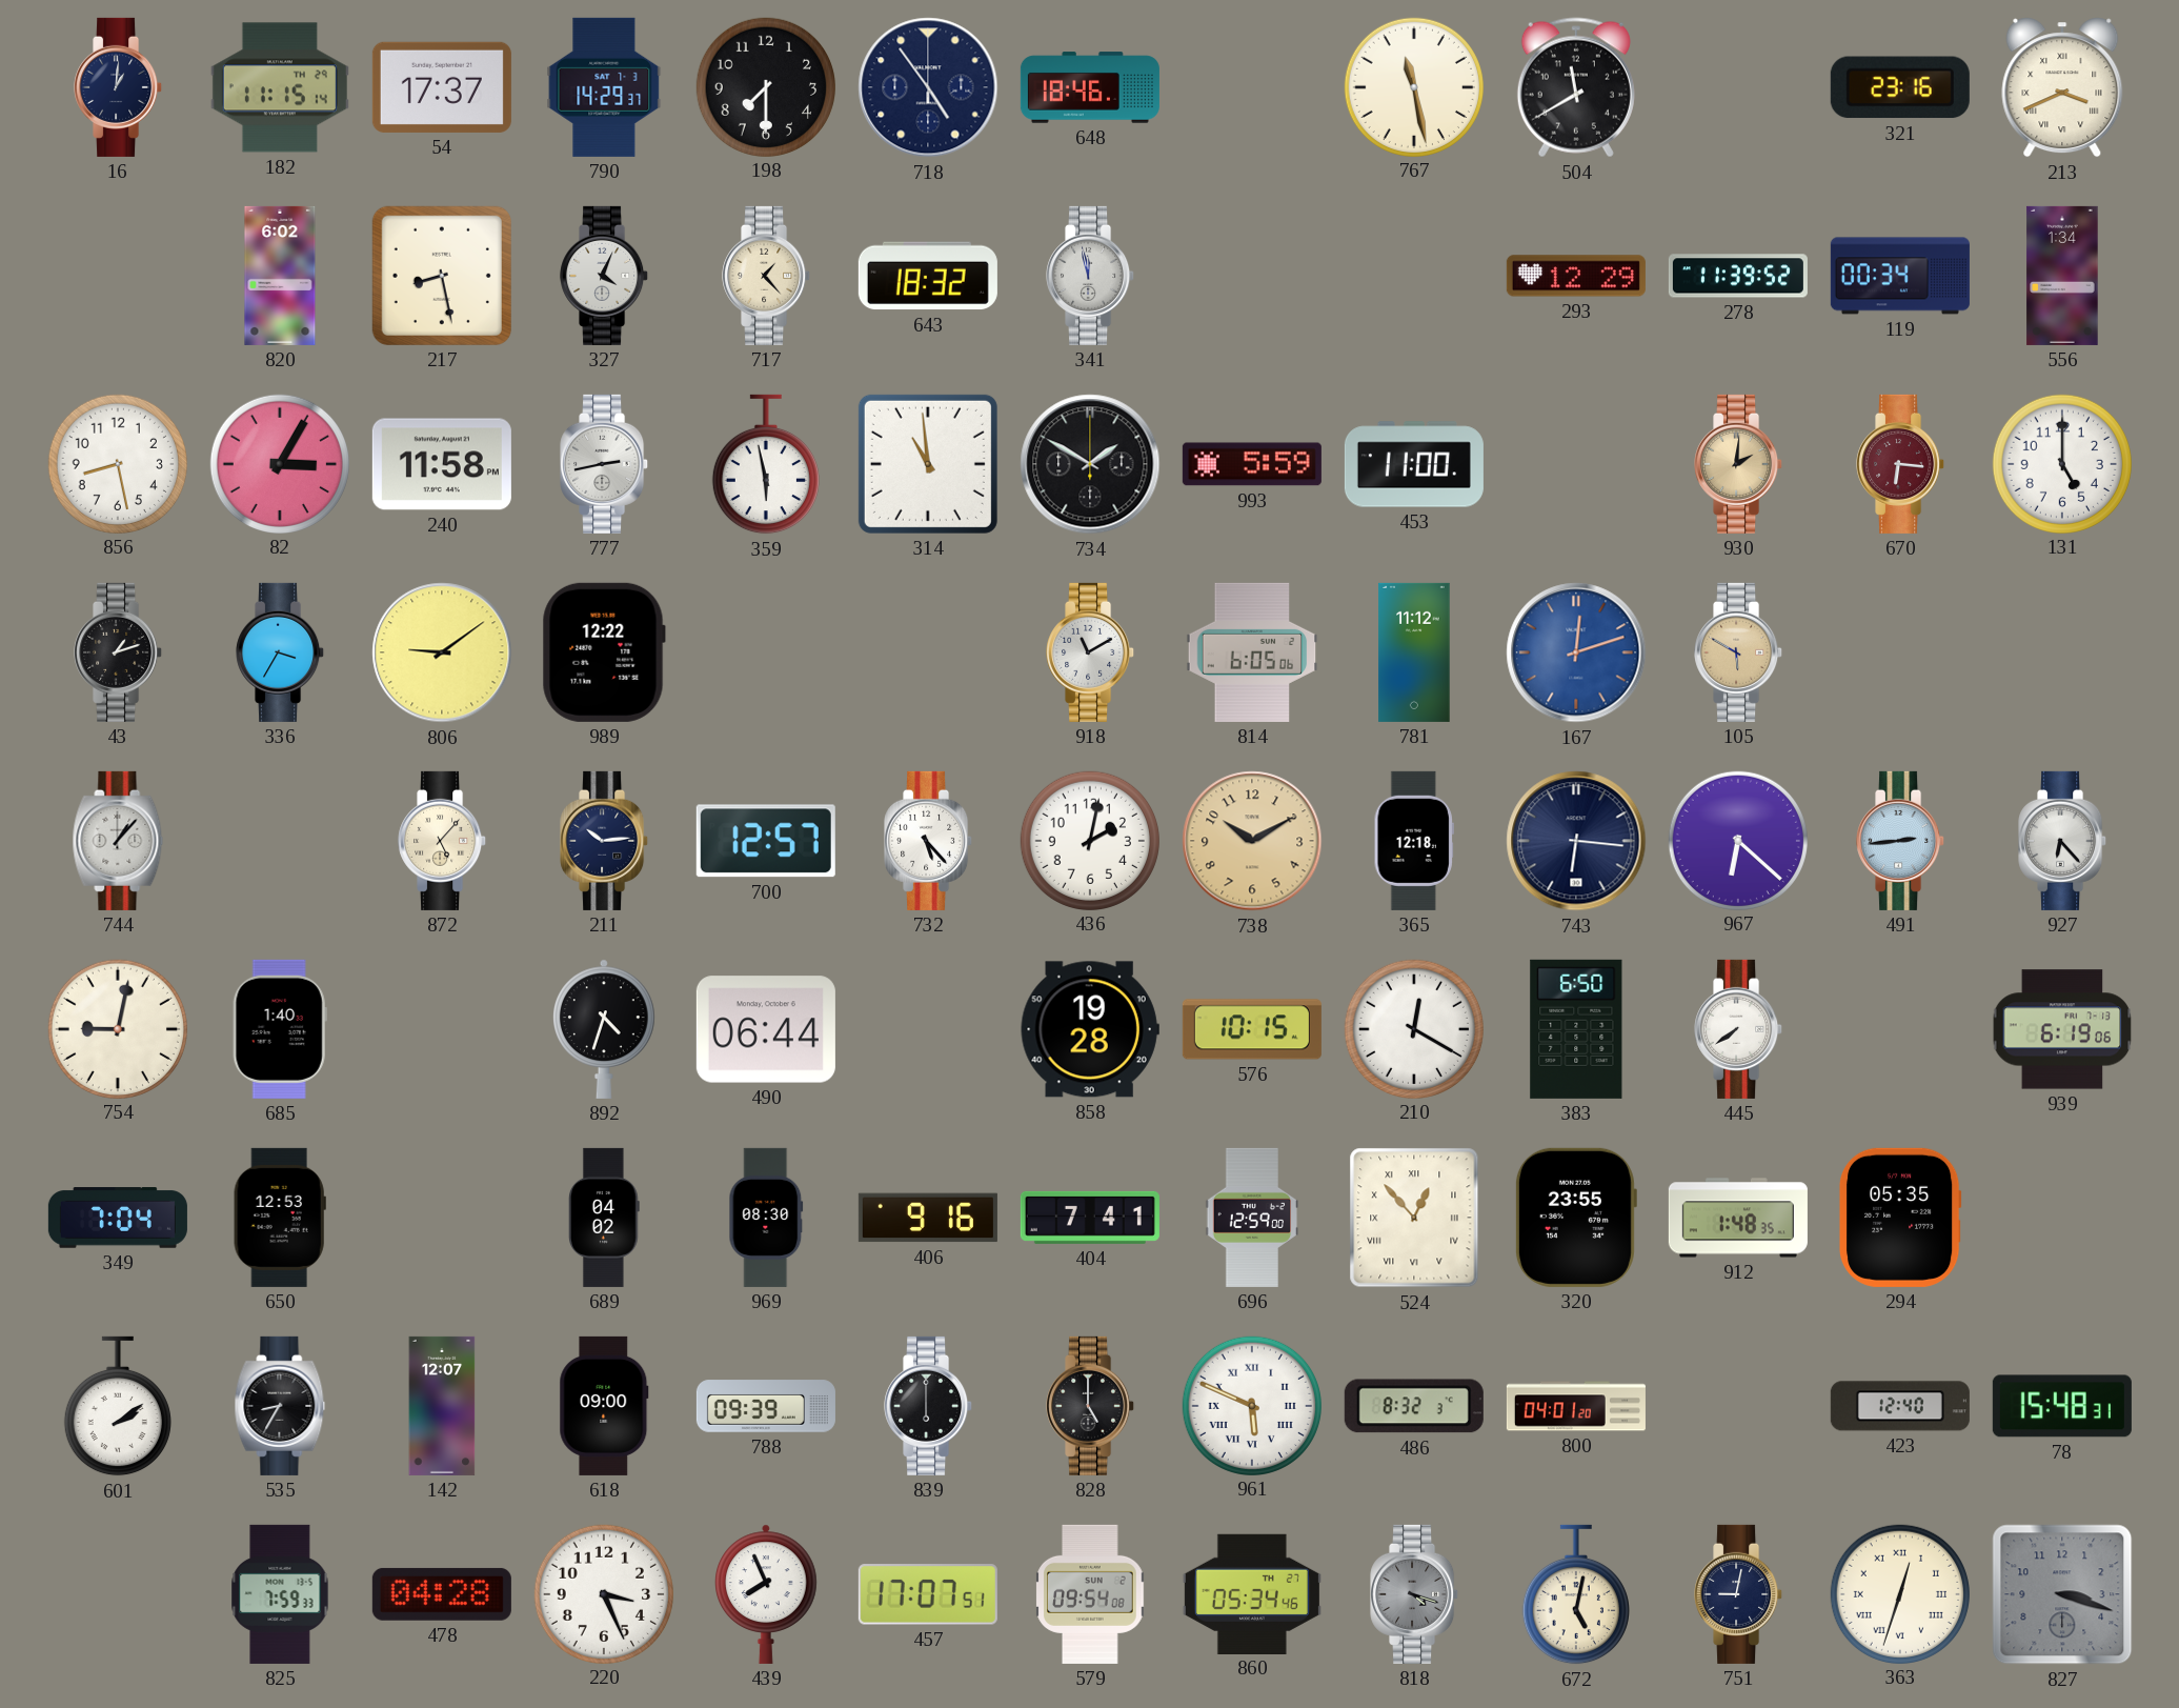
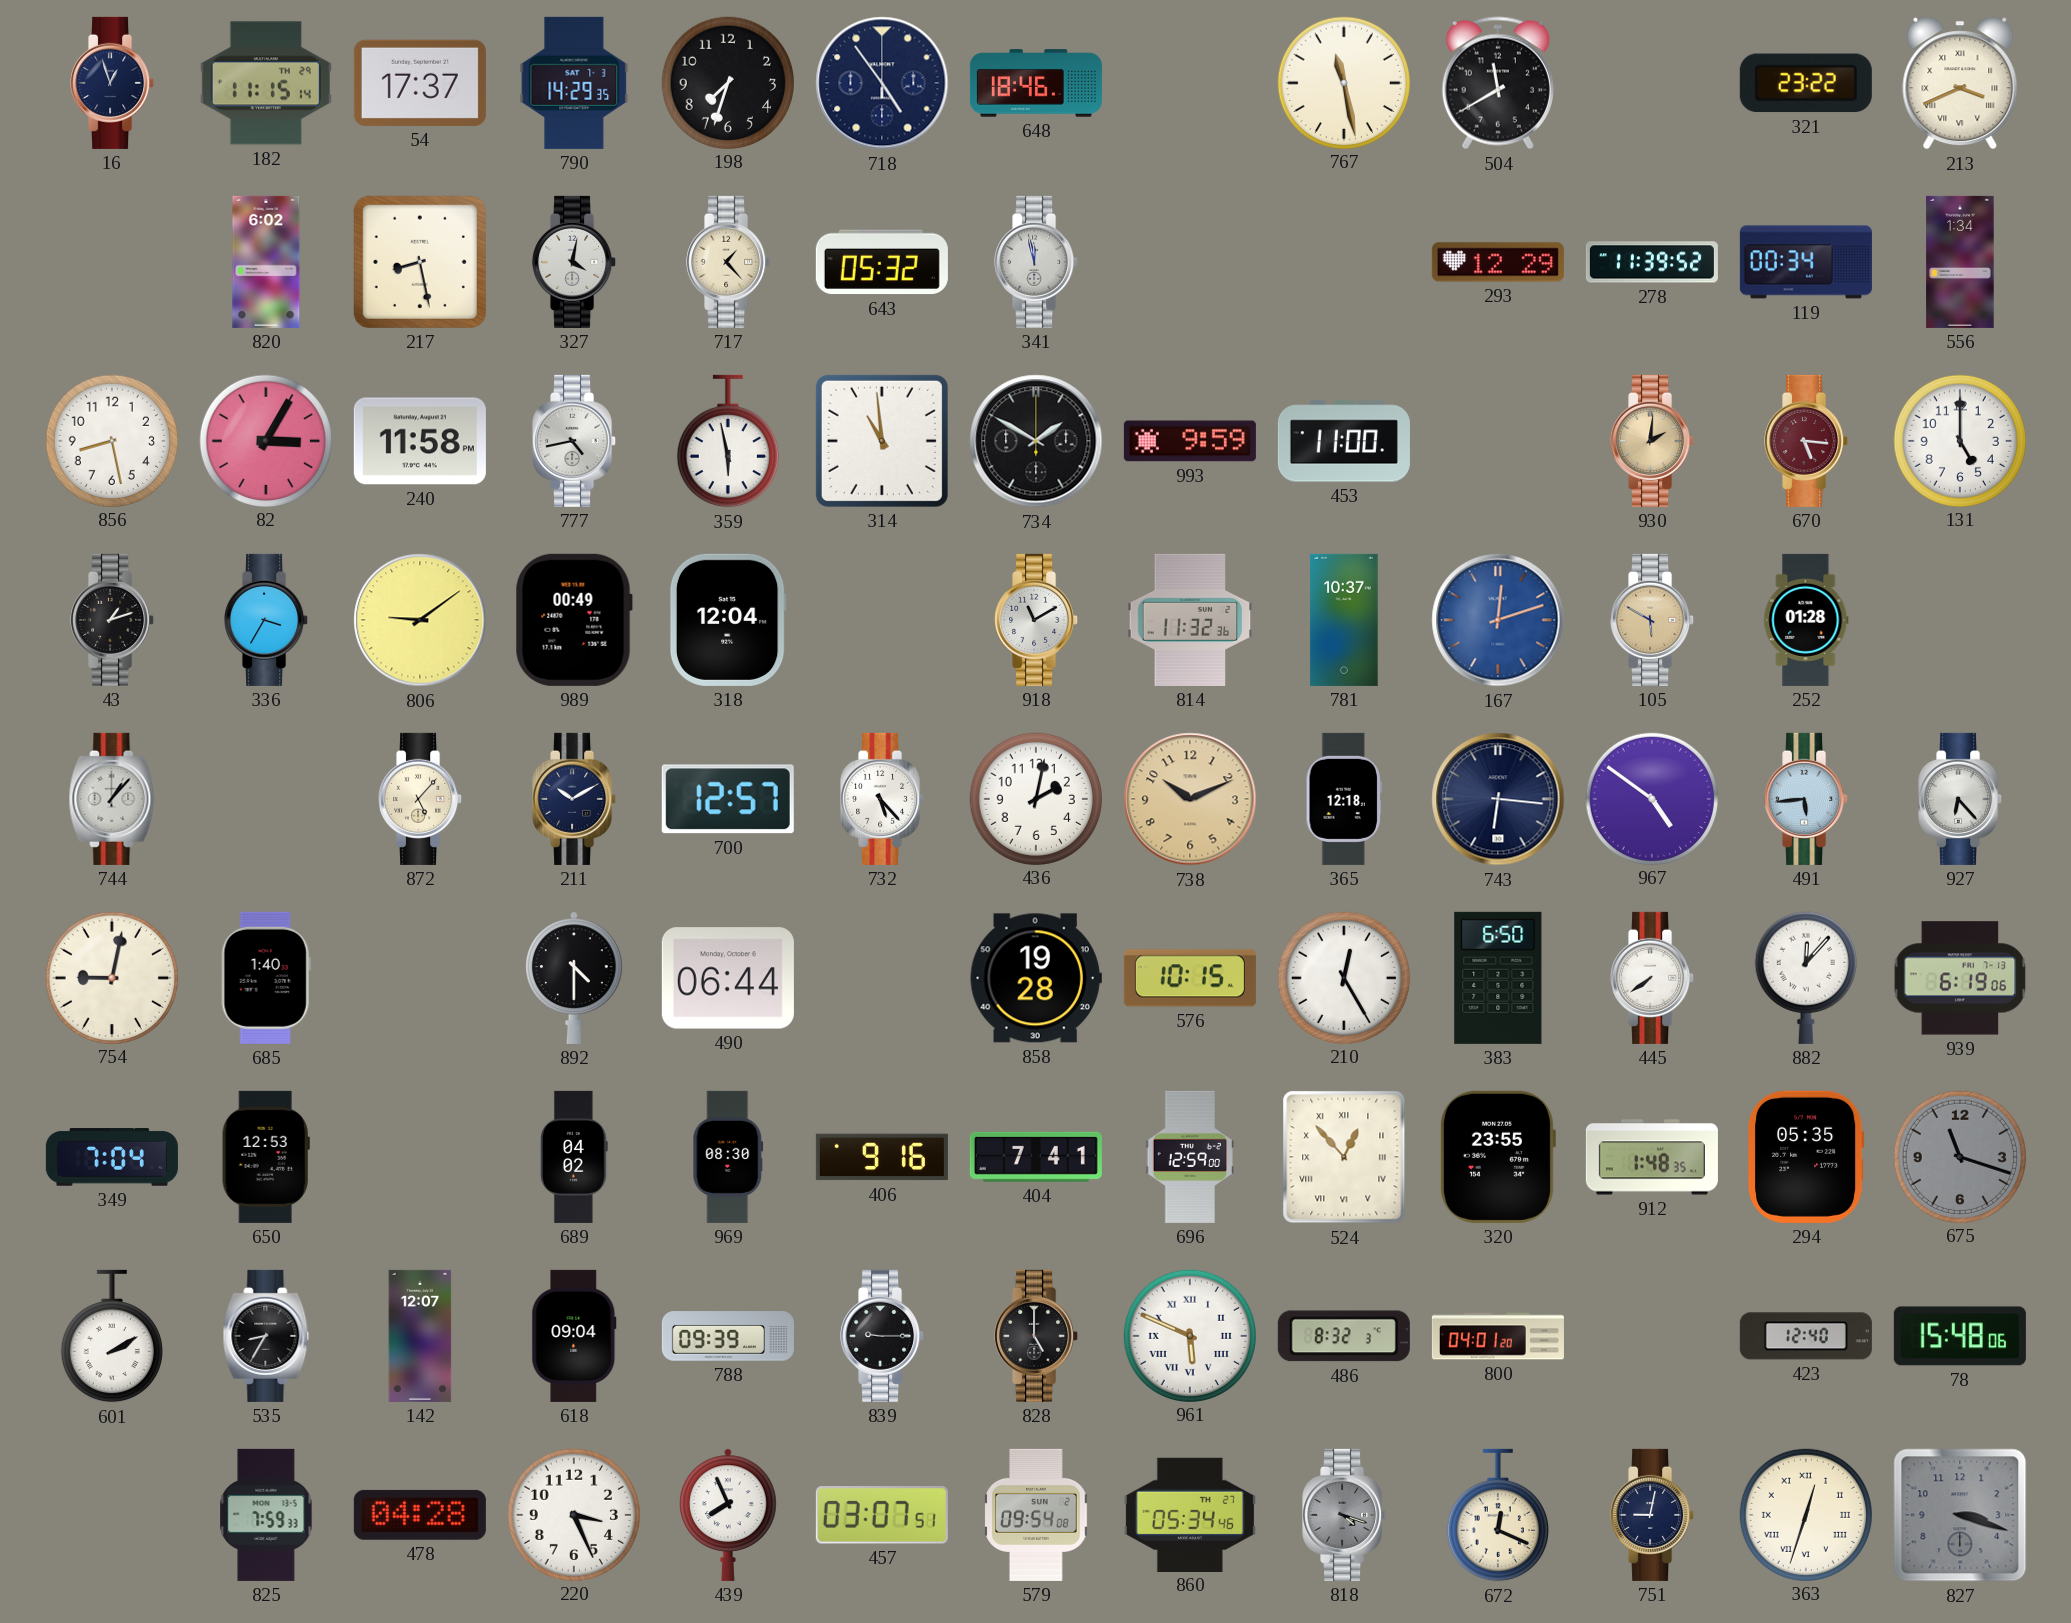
16: 1:01 -> 12:57
790: 14:29:37 -> 14:29:35
198: 7:30 -> 7:33
321: 23:16 -> 23:22
327: 4:04 -> 4:02
643: 18:32 -> 05:32
777: 2:43 -> 4:43
993: 5:59 -> 9:59
670: 6:16 -> 5:16
989: 12:22 -> 00:49
318: none -> 12:04
814: 6:05 -> 11:32
781: 11:12 -> 10:37
252: none -> 01:28
211: 10:14 -> 10:10
738: 10:10 -> 10:11
967: 6:22 -> 4:51
491: 2:44 -> 5:44
892: 4:33 -> 4:30
210: 12:20 -> 12:25
882: none -> 12:07
675: none -> 11:18
601: 2:09 -> 2:10
618: 09:00 -> 09:04
839: 6:00 -> 9:15
78: 15:48:31 -> 15:48:06
457: 17:07 -> 03:07
672: 5:02 -> 12:19
